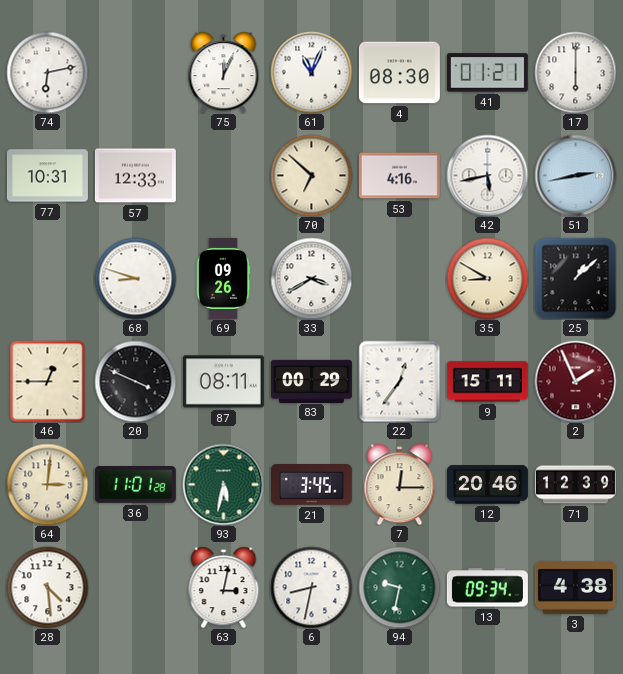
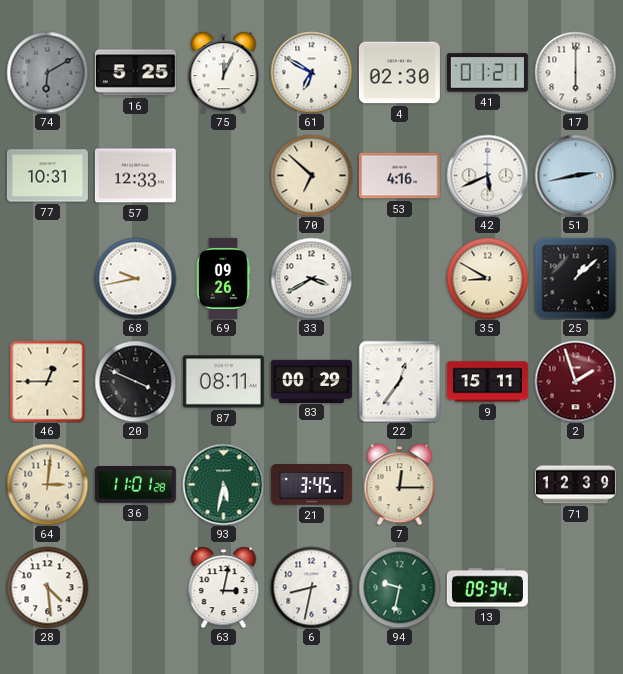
74: 6:13 -> 6:10
74 dial: white -> grey
16: none -> 5:25
61: 11:04 -> 6:50
4: 08:30 -> 02:30
42: 5:43 -> 5:41
68: 8:48 -> 9:43
2: 1:56 -> 1:57
12: 20:46 -> none
3: 4:38 -> none
